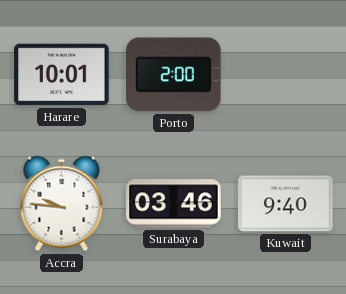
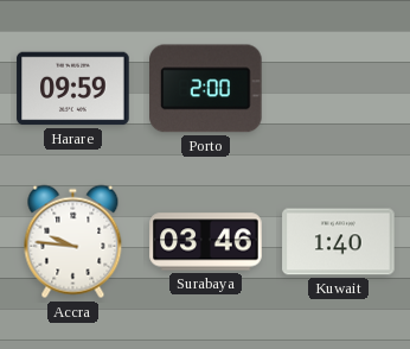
Harare: 10:01 -> 09:59
Kuwait: 9:40 -> 1:40
